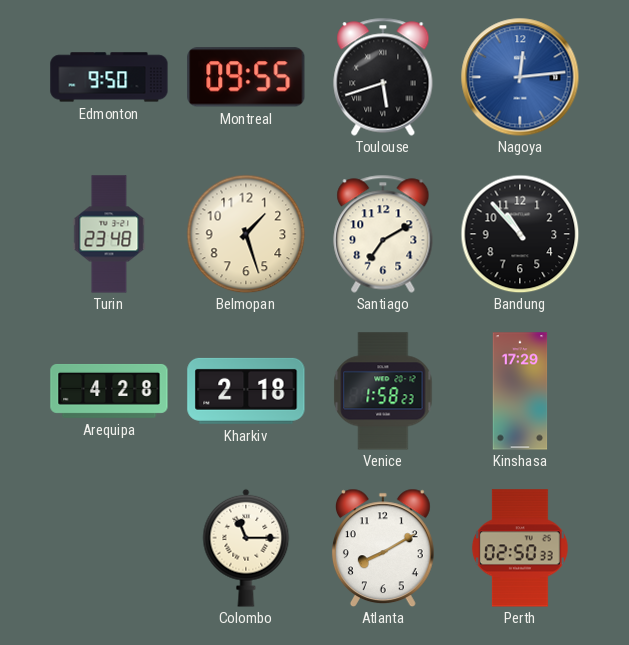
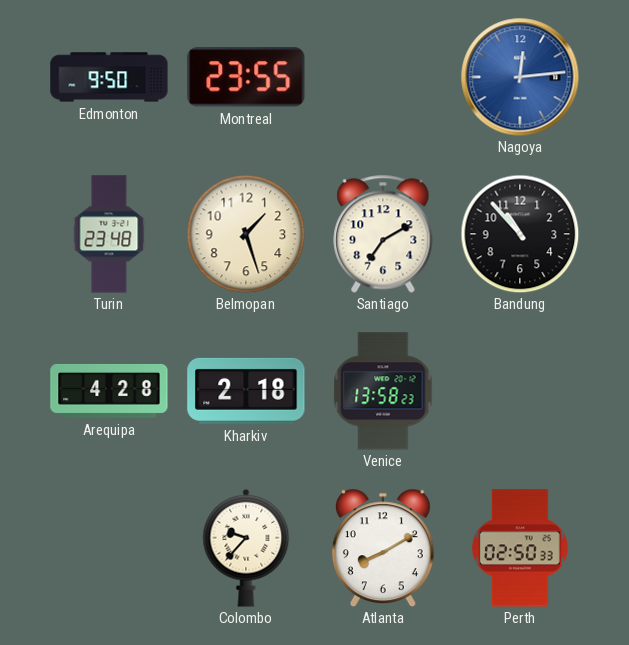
Montreal: 09:55 -> 23:55
Toulouse: 5:42 -> none
Venice: 1:58 -> 13:58
Kinshasa: 17:29 -> none
Colombo: 11:15 -> 9:37
